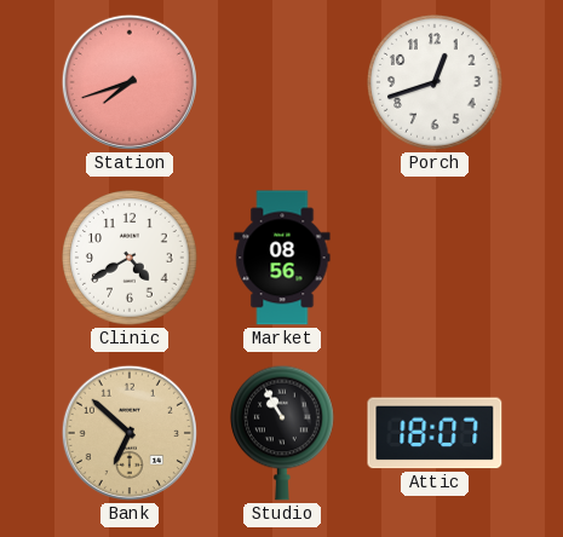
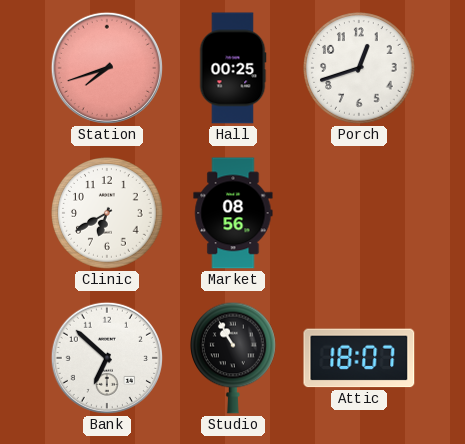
Hall: none -> 00:25
Clinic: 4:40 -> 6:40
Bank dial: champagne -> white
